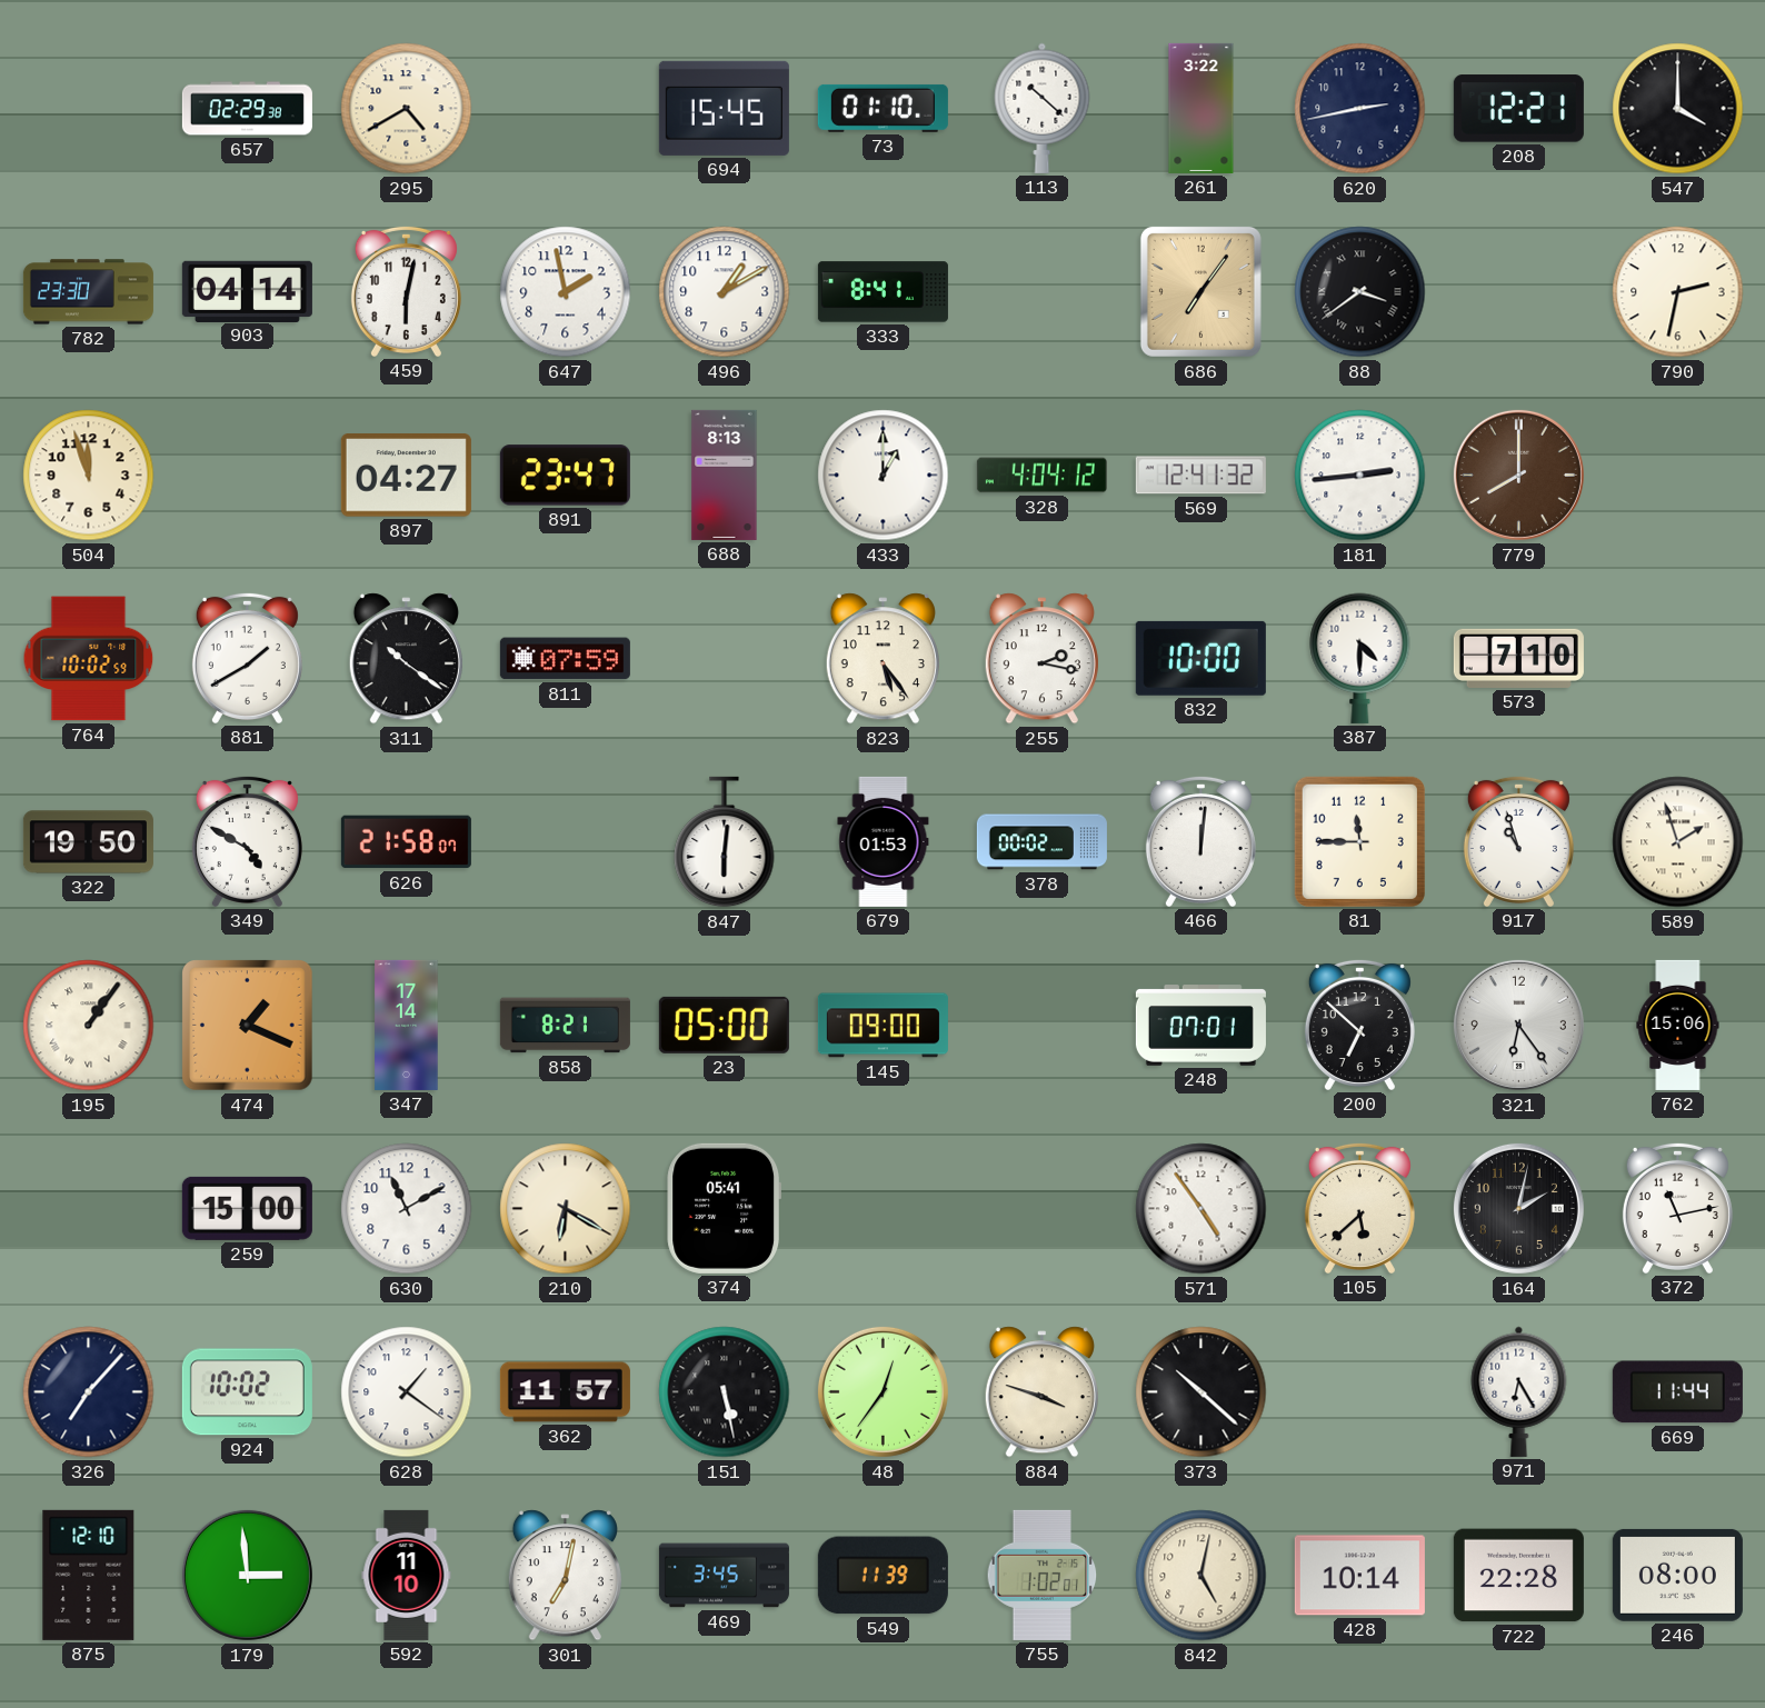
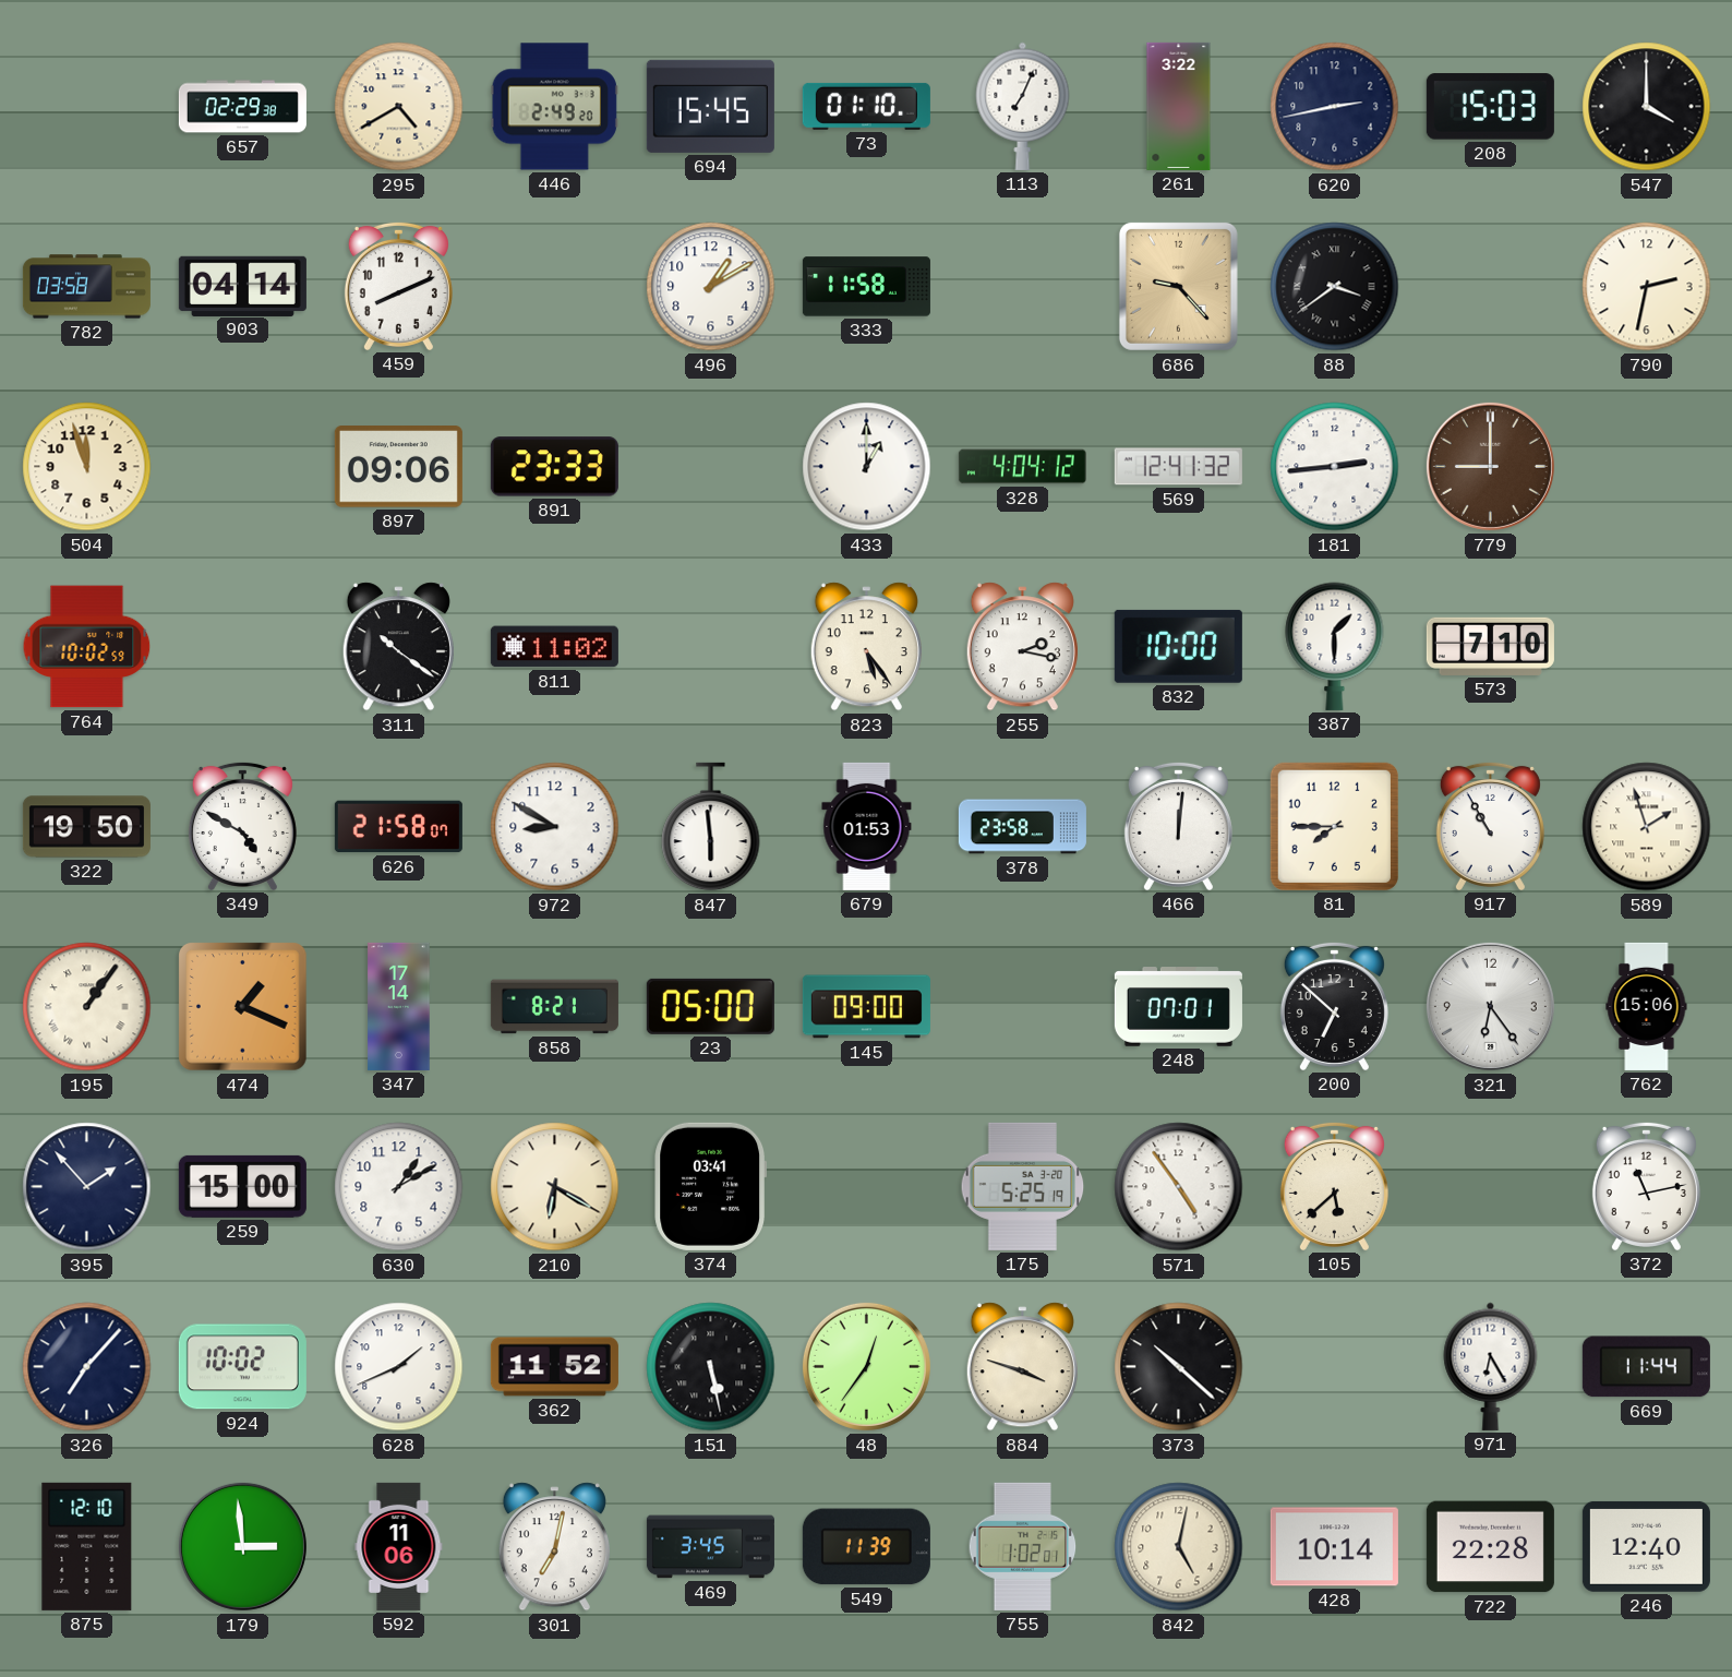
446: none -> 2:49
113: 10:22 -> 7:04
208: 12:21 -> 15:03
782: 23:30 -> 03:58
459: 6:02 -> 8:11
647: 1:58 -> none
333: 8:41 -> 11:58
686: 7:06 -> 9:23
897: 04:27 -> 09:06
891: 23:47 -> 23:33
688: 8:13 -> none
779: 8:00 -> 9:00
881: 1:40 -> none
811: 07:59 -> 11:02
387: 4:30 -> 1:30
972: none -> 8:50
847: 6:01 -> 5:59
378: 00:02 -> 23:58
81: 11:45 -> 7:45
917: 10:57 -> 10:55
395: none -> 1:53
630: 11:10 -> 1:10
374: 05:41 -> 03:41
175: none -> 5:25
164: 2:02 -> none
628: 1:21 -> 1:41
362: 11:57 -> 11:52
592: 11:10 -> 11:06
246: 08:00 -> 12:40
